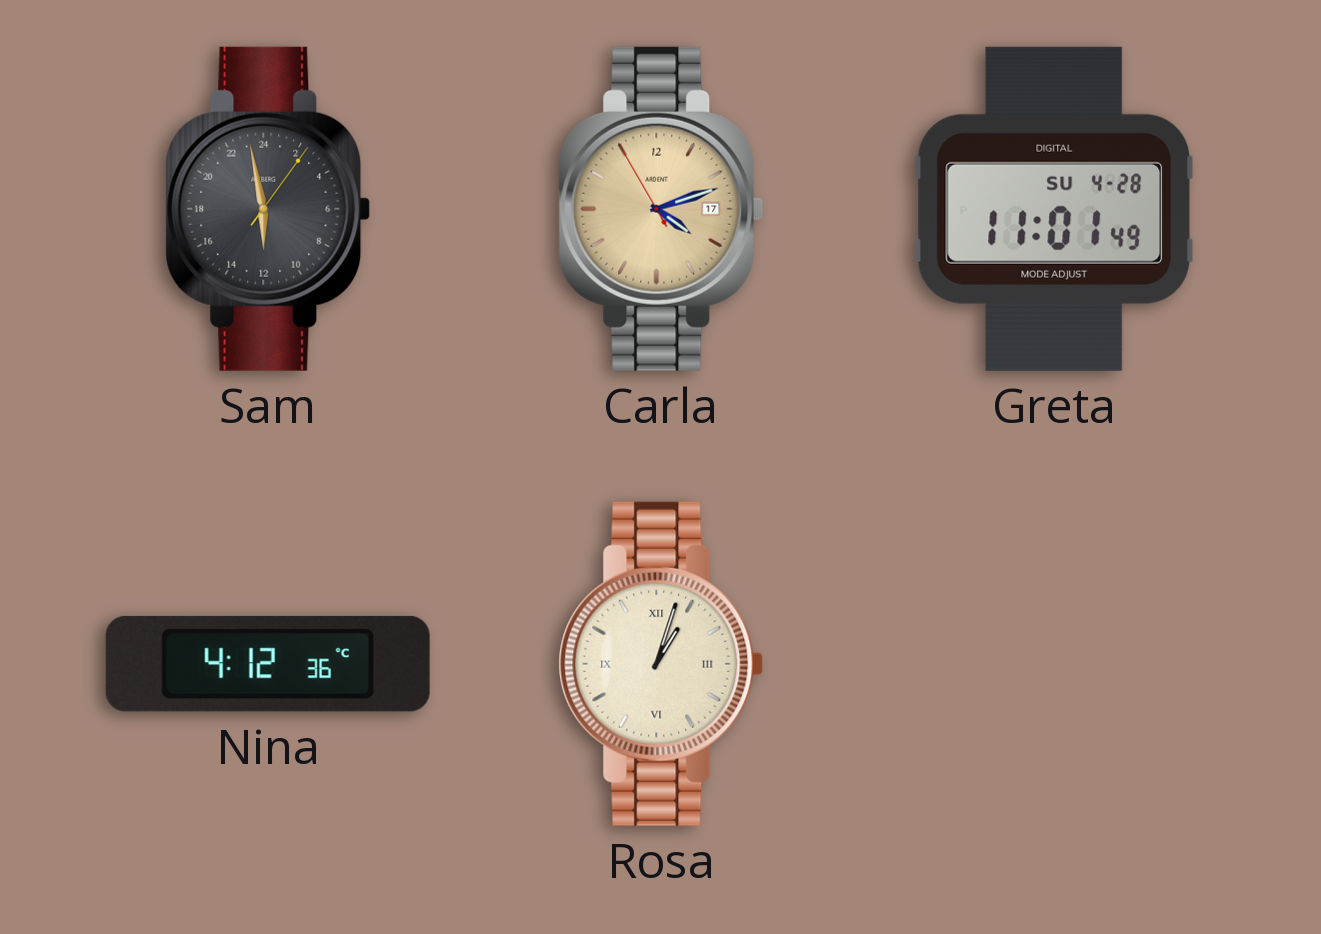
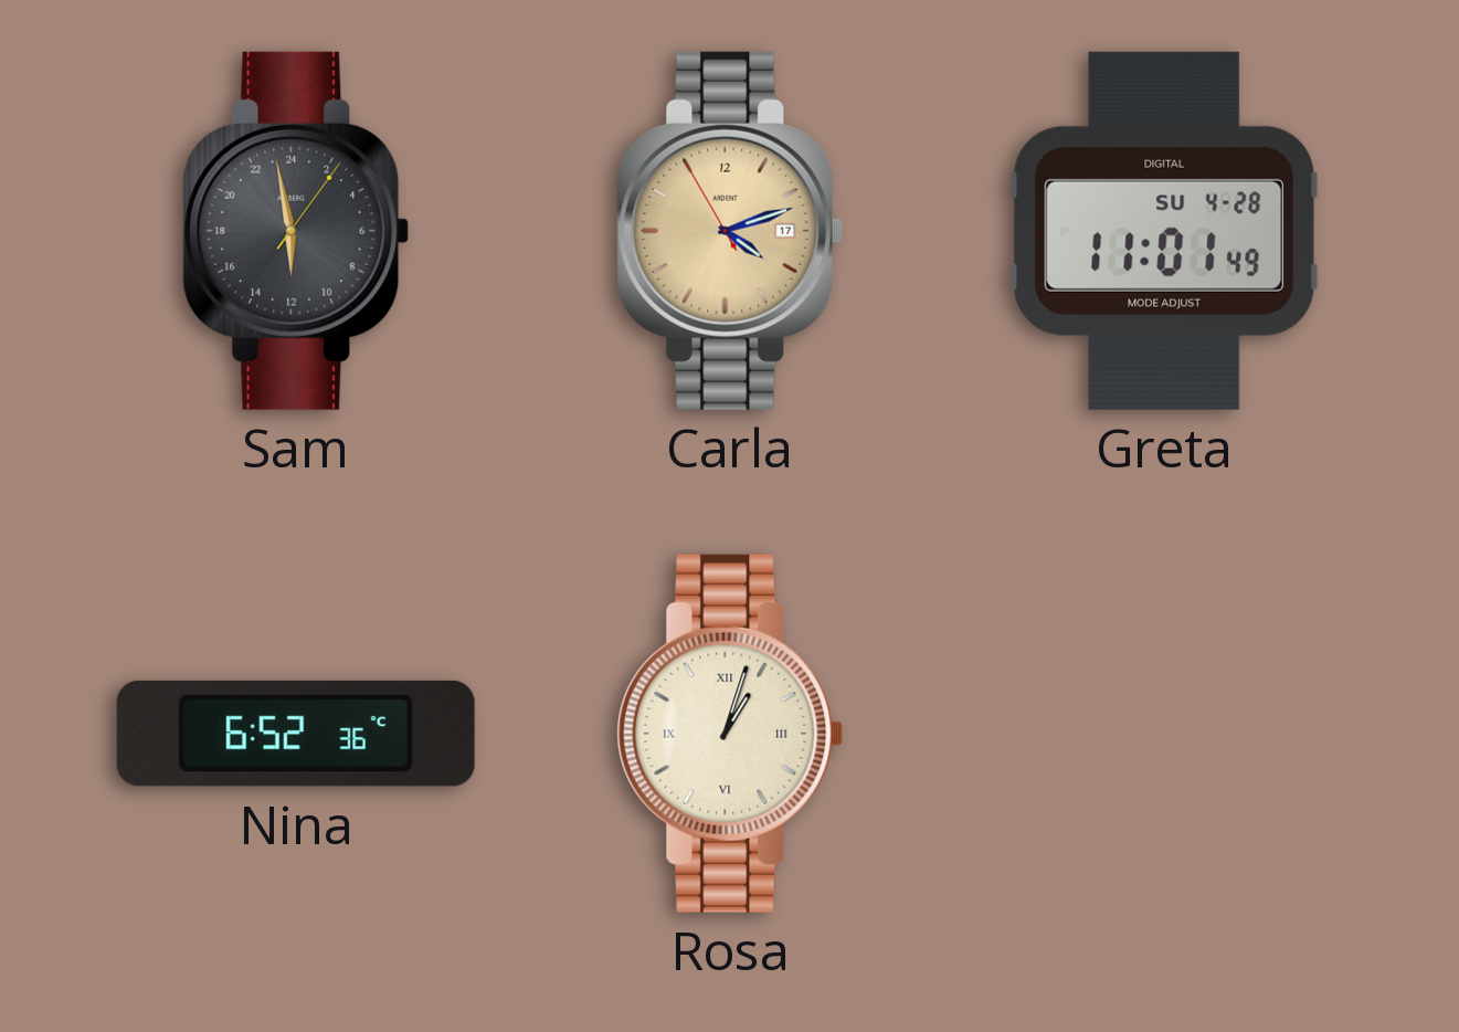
Nina: 4:12 -> 6:52
